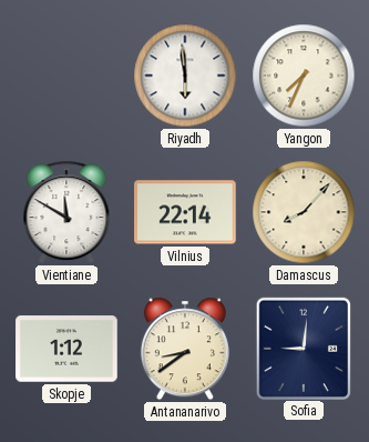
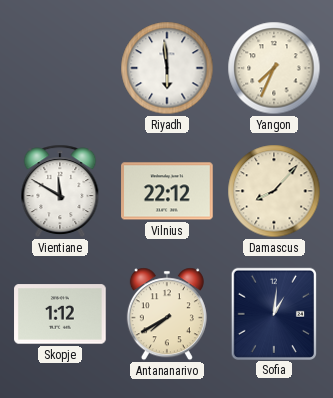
Vilnius: 22:14 -> 22:12
Antananarivo: 8:39 -> 7:40
Sofia: 9:01 -> 1:01
